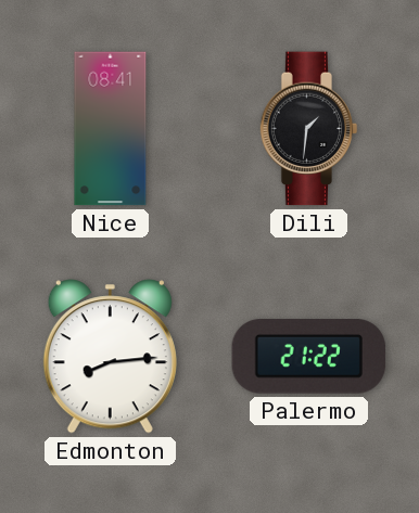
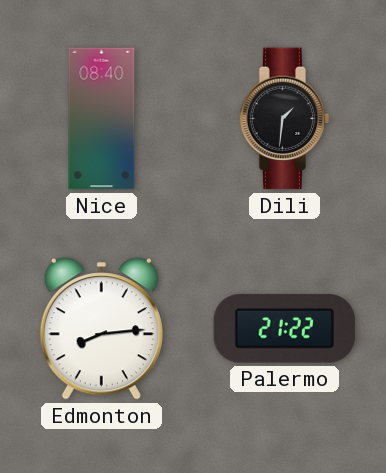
Nice: 08:41 -> 08:40
